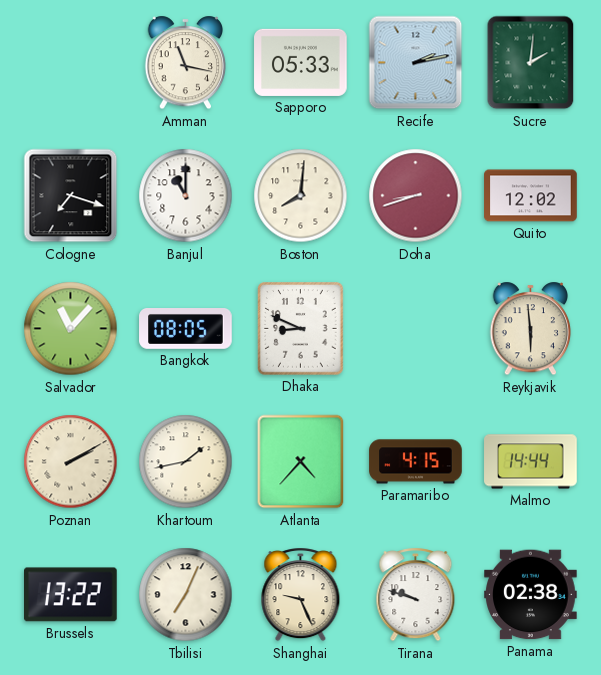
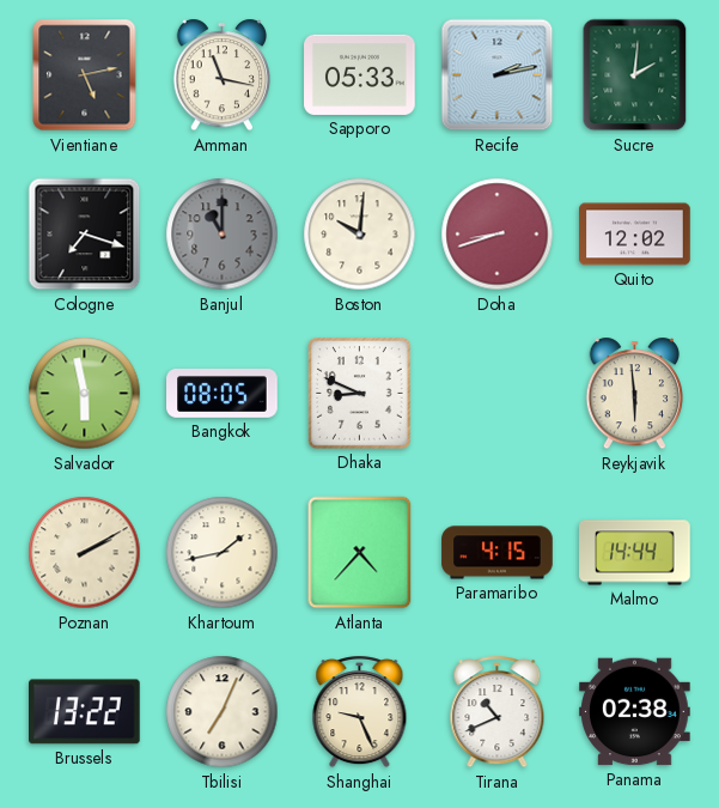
Vientiane: none -> 5:13
Banjul dial: white -> grey
Boston: 8:01 -> 10:01
Salvador: 11:07 -> 5:58
Tirana: 9:48 -> 10:41
